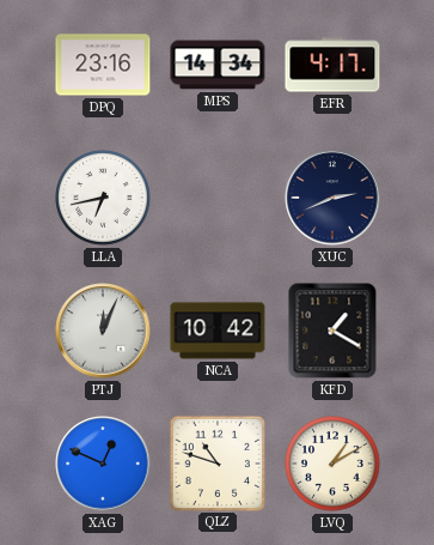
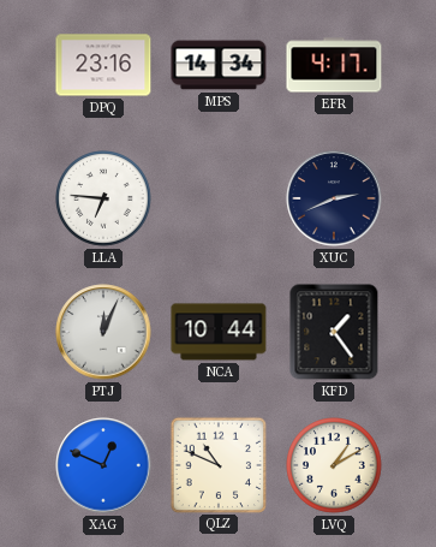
LLA: 6:43 -> 6:46
NCA: 10:42 -> 10:44
KFD: 1:20 -> 1:24
QLZ: 10:48 -> 10:49
